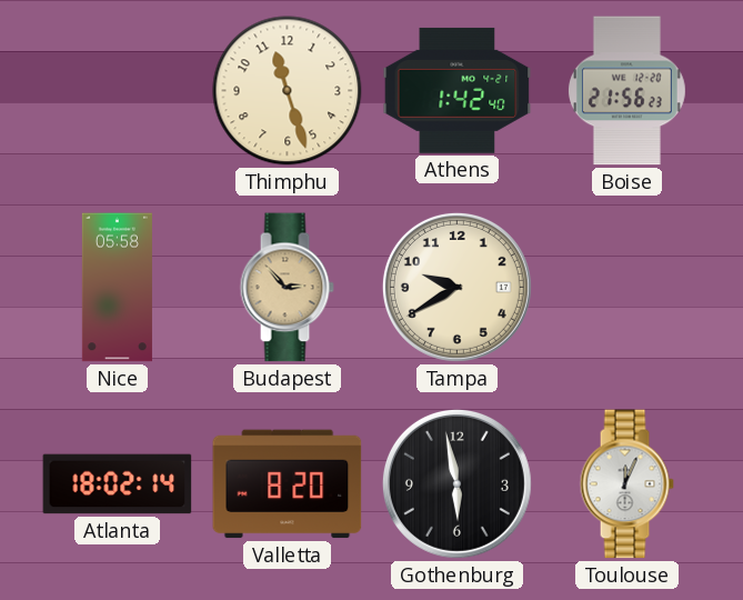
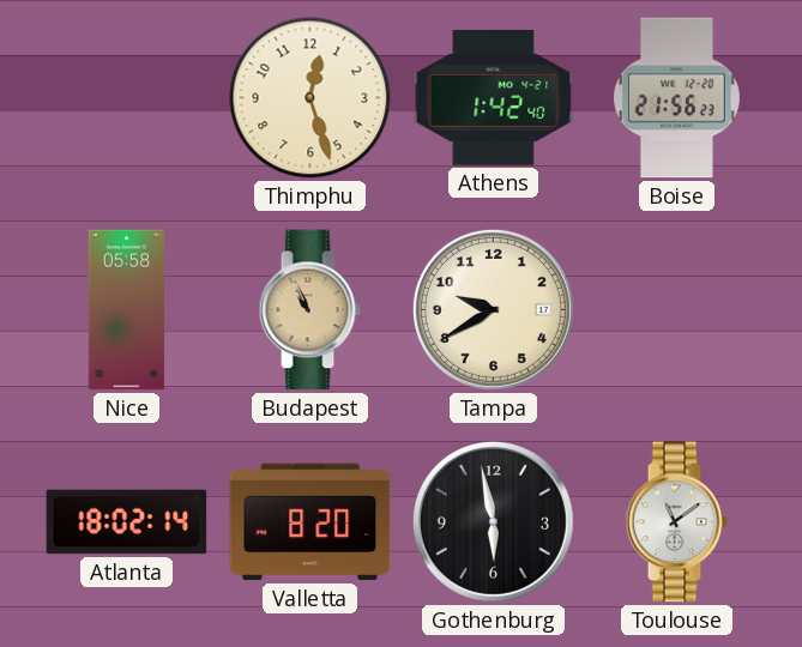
Thimphu: 11:27 -> 12:27
Budapest: 2:53 -> 10:56
Toulouse: 12:04 -> 11:09
